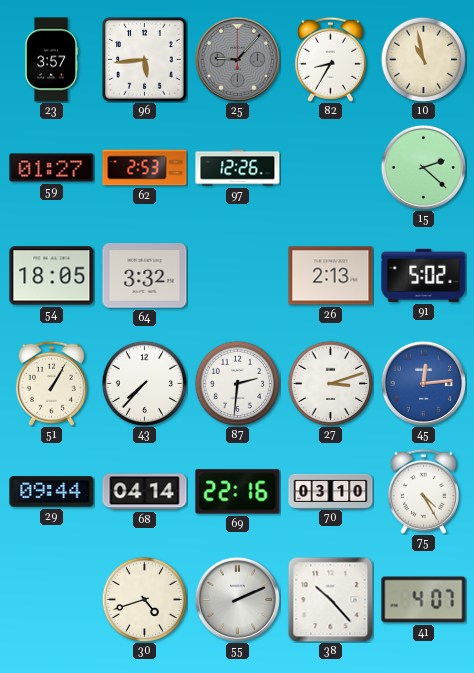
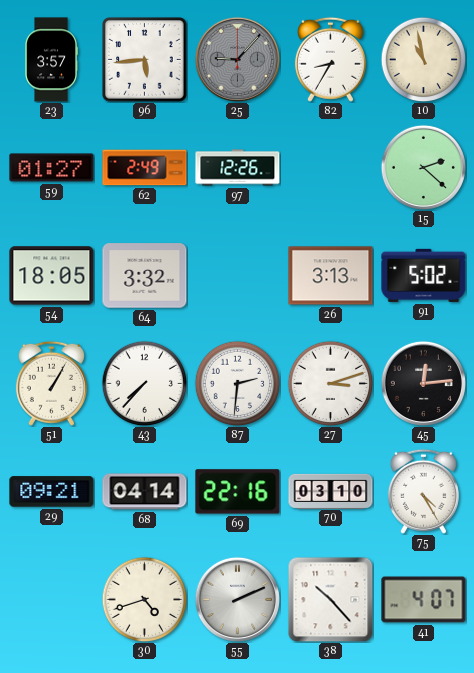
62: 2:53 -> 2:49
26: 2:13 -> 3:13
45 dial: blue -> black
29: 09:44 -> 09:21
